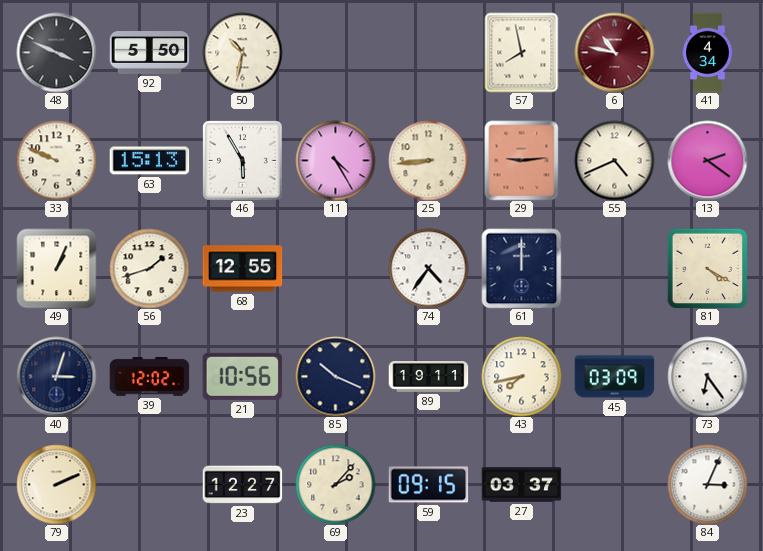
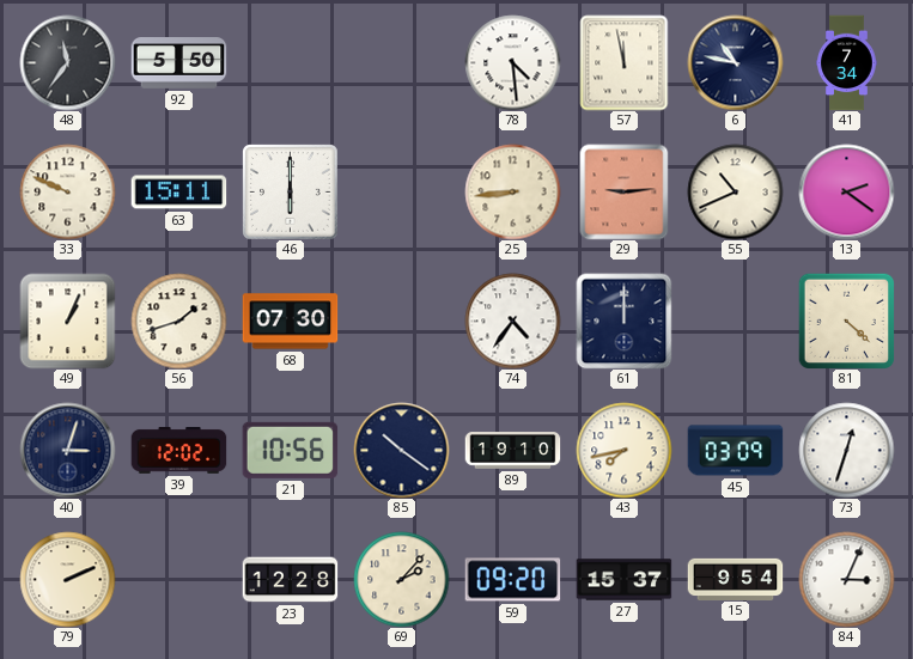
48: 3:49 -> 11:36
50: 10:32 -> none
78: none -> 4:29
57: 7:58 -> 11:58
6 dial: burgundy -> navy
41: 4:34 -> 7:34
63: 15:13 -> 15:11
46: 5:55 -> 6:00
11: 4:25 -> none
55: 4:41 -> 10:41
68: 12:55 -> 07:30
81: 4:20 -> 4:22
85: 10:19 -> 10:21
89: 19:11 -> 19:10
73: 6:24 -> 12:33
23: 12:27 -> 12:28
59: 09:15 -> 09:20
27: 03:37 -> 15:37
15: none -> 9:54
